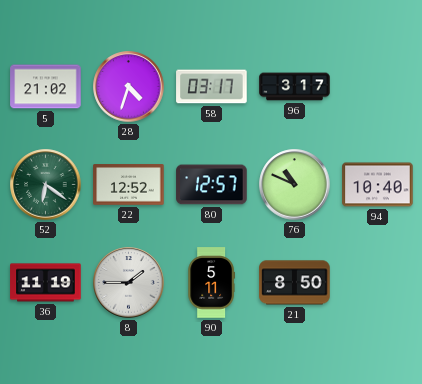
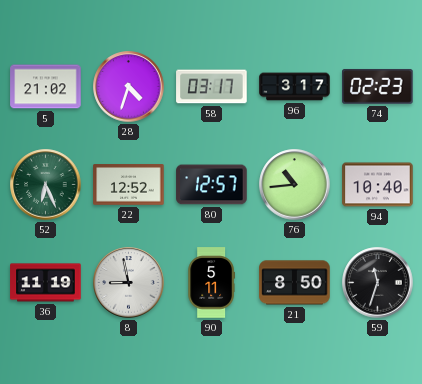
74: none -> 02:23
52: 6:21 -> 6:26
76: 10:49 -> 10:44
8: 1:45 -> 8:58
59: none -> 11:33
